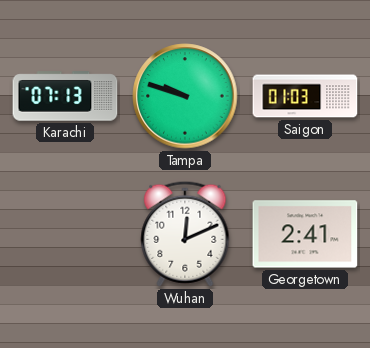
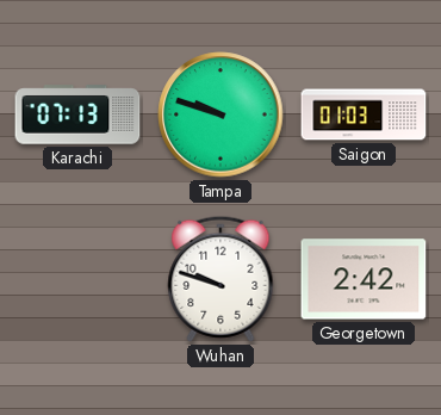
Wuhan: 12:11 -> 9:48
Georgetown: 2:41 -> 2:42
